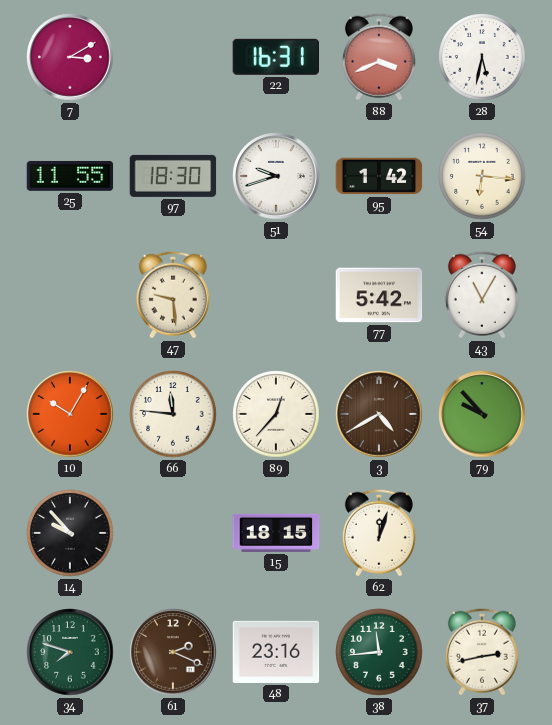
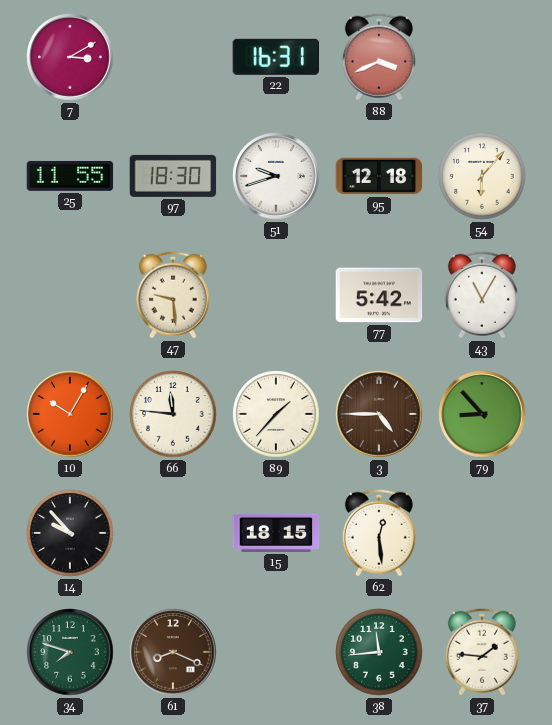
28: 5:32 -> none
95: 1:42 -> 12:18
54: 6:16 -> 6:07
89: 12:37 -> 1:37
3: 4:40 -> 4:45
79: 9:53 -> 8:53
62: 12:03 -> 12:29
61: 2:19 -> 8:19
48: 23:16 -> none
37: 2:43 -> 1:46
